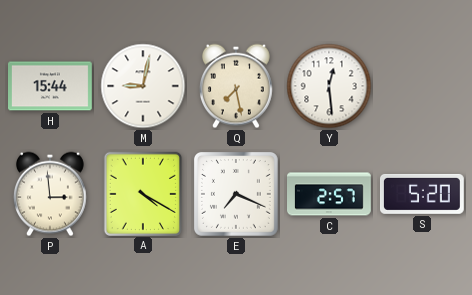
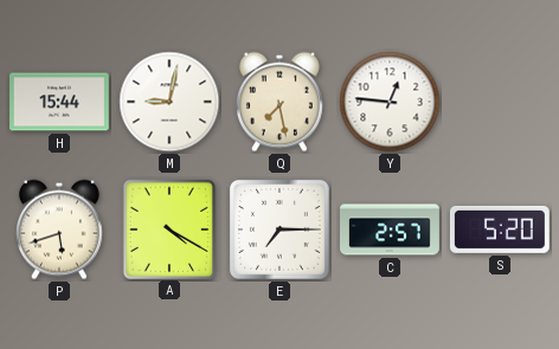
Y: 12:29 -> 12:46
P: 2:59 -> 5:42
E: 7:19 -> 7:15
